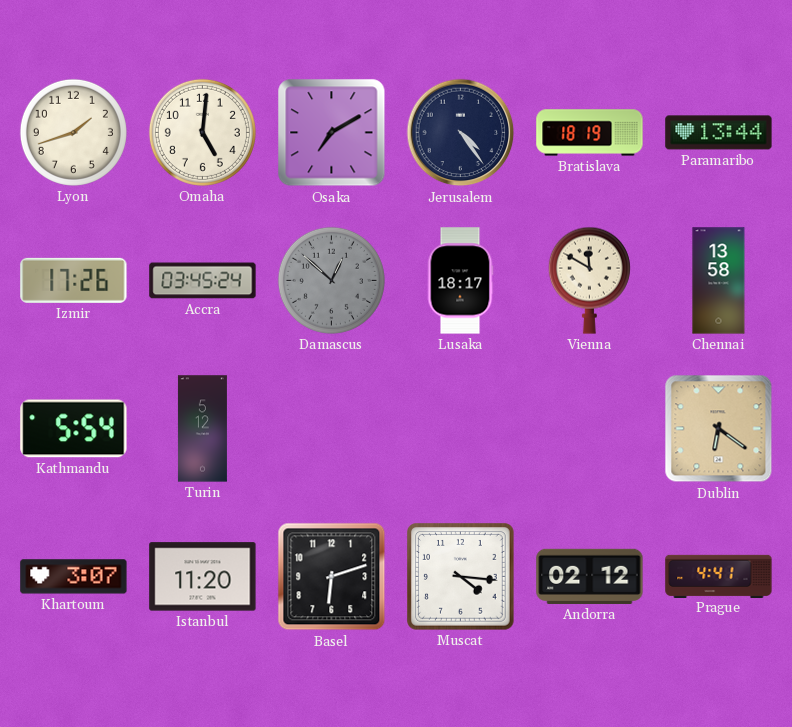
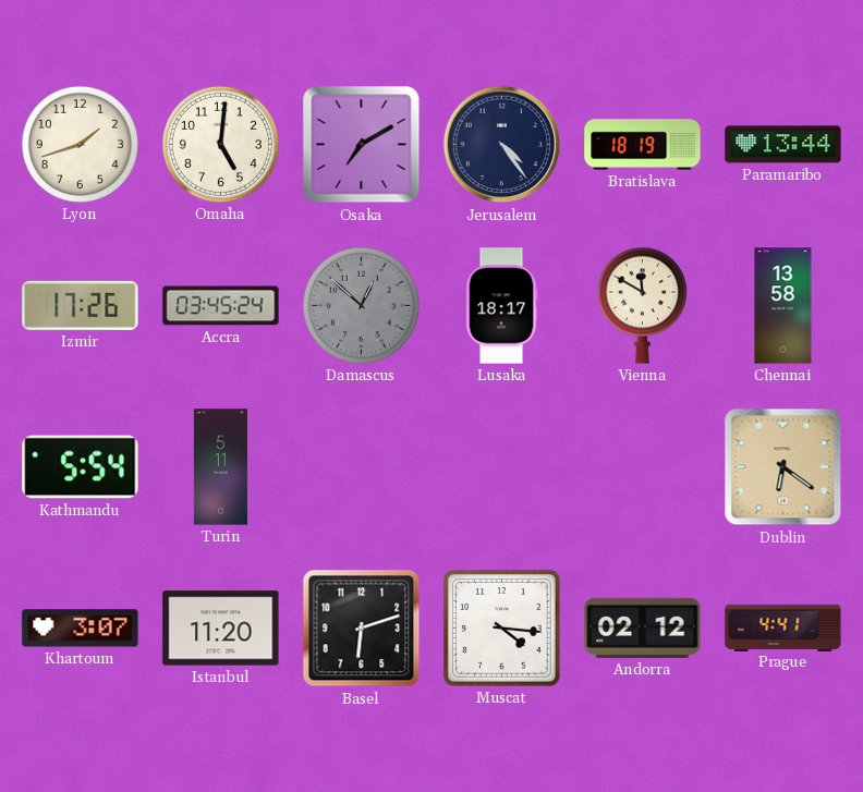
Turin: 5:12 -> 5:11
